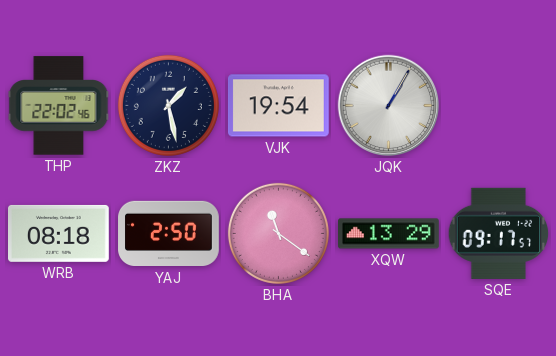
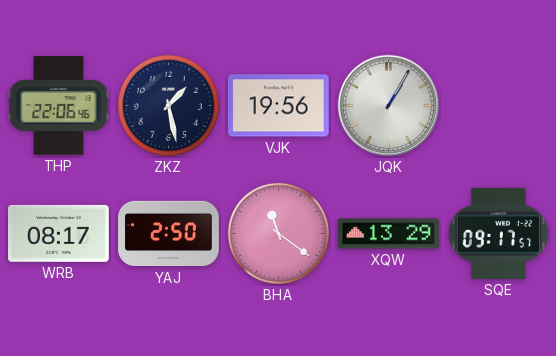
THP: 22:02 -> 22:06
VJK: 19:54 -> 19:56
WRB: 08:18 -> 08:17
